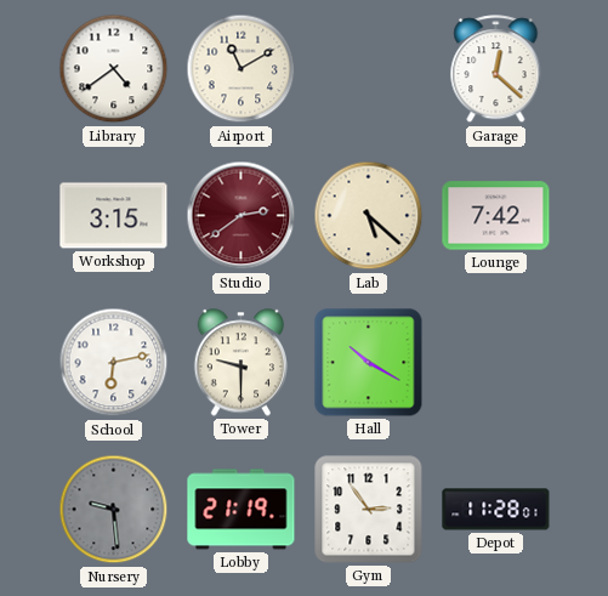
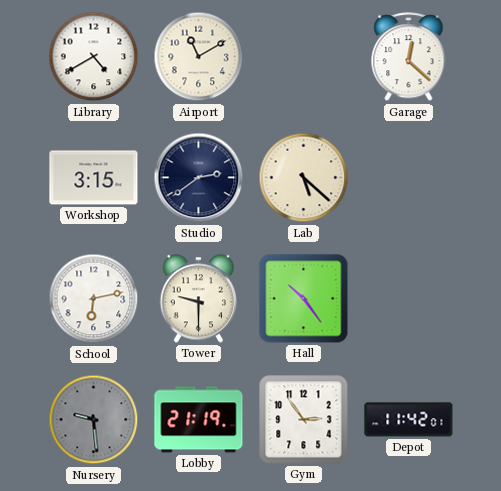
Library: 4:39 -> 4:40
Studio dial: burgundy -> navy
Lounge: 7:42 -> none
Hall: 10:20 -> 10:24
Depot: 11:28 -> 11:42
